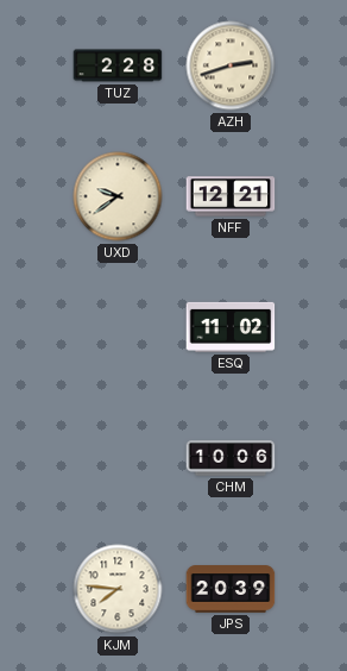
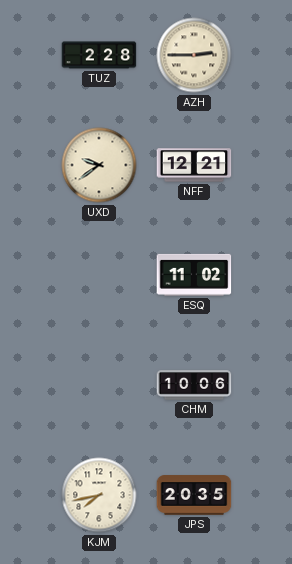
AZH: 2:42 -> 2:45
KJM: 7:46 -> 7:43
JPS: 20:39 -> 20:35
